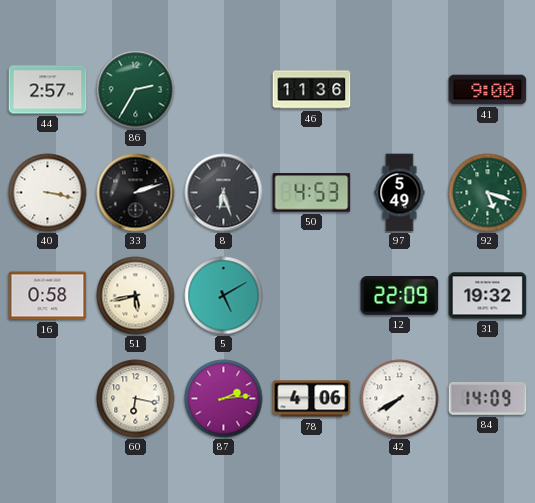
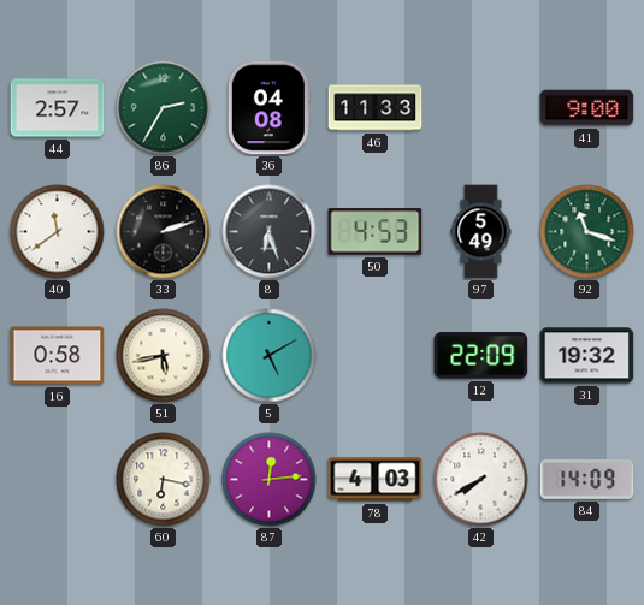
36: none -> 04:08
46: 11:36 -> 11:33
40: 3:17 -> 11:39
92: 5:18 -> 11:18
87: 2:14 -> 12:14
78: 4:06 -> 4:03
